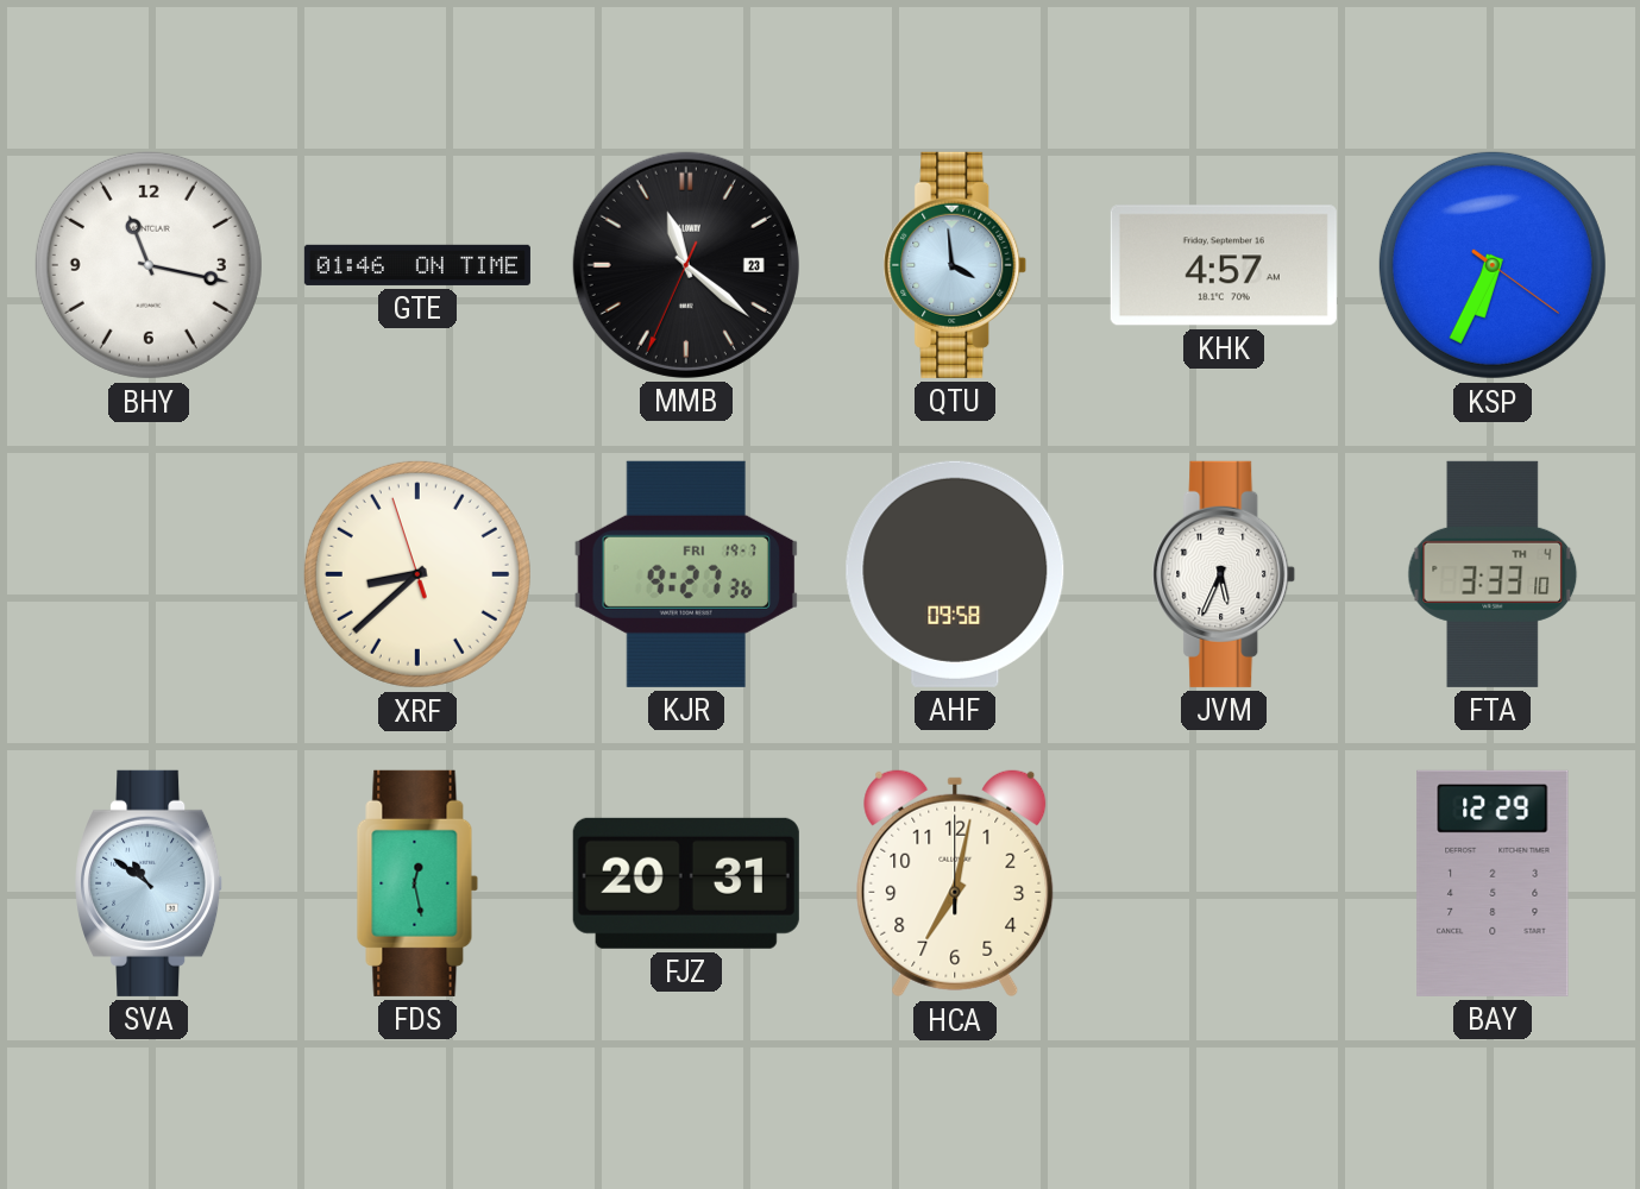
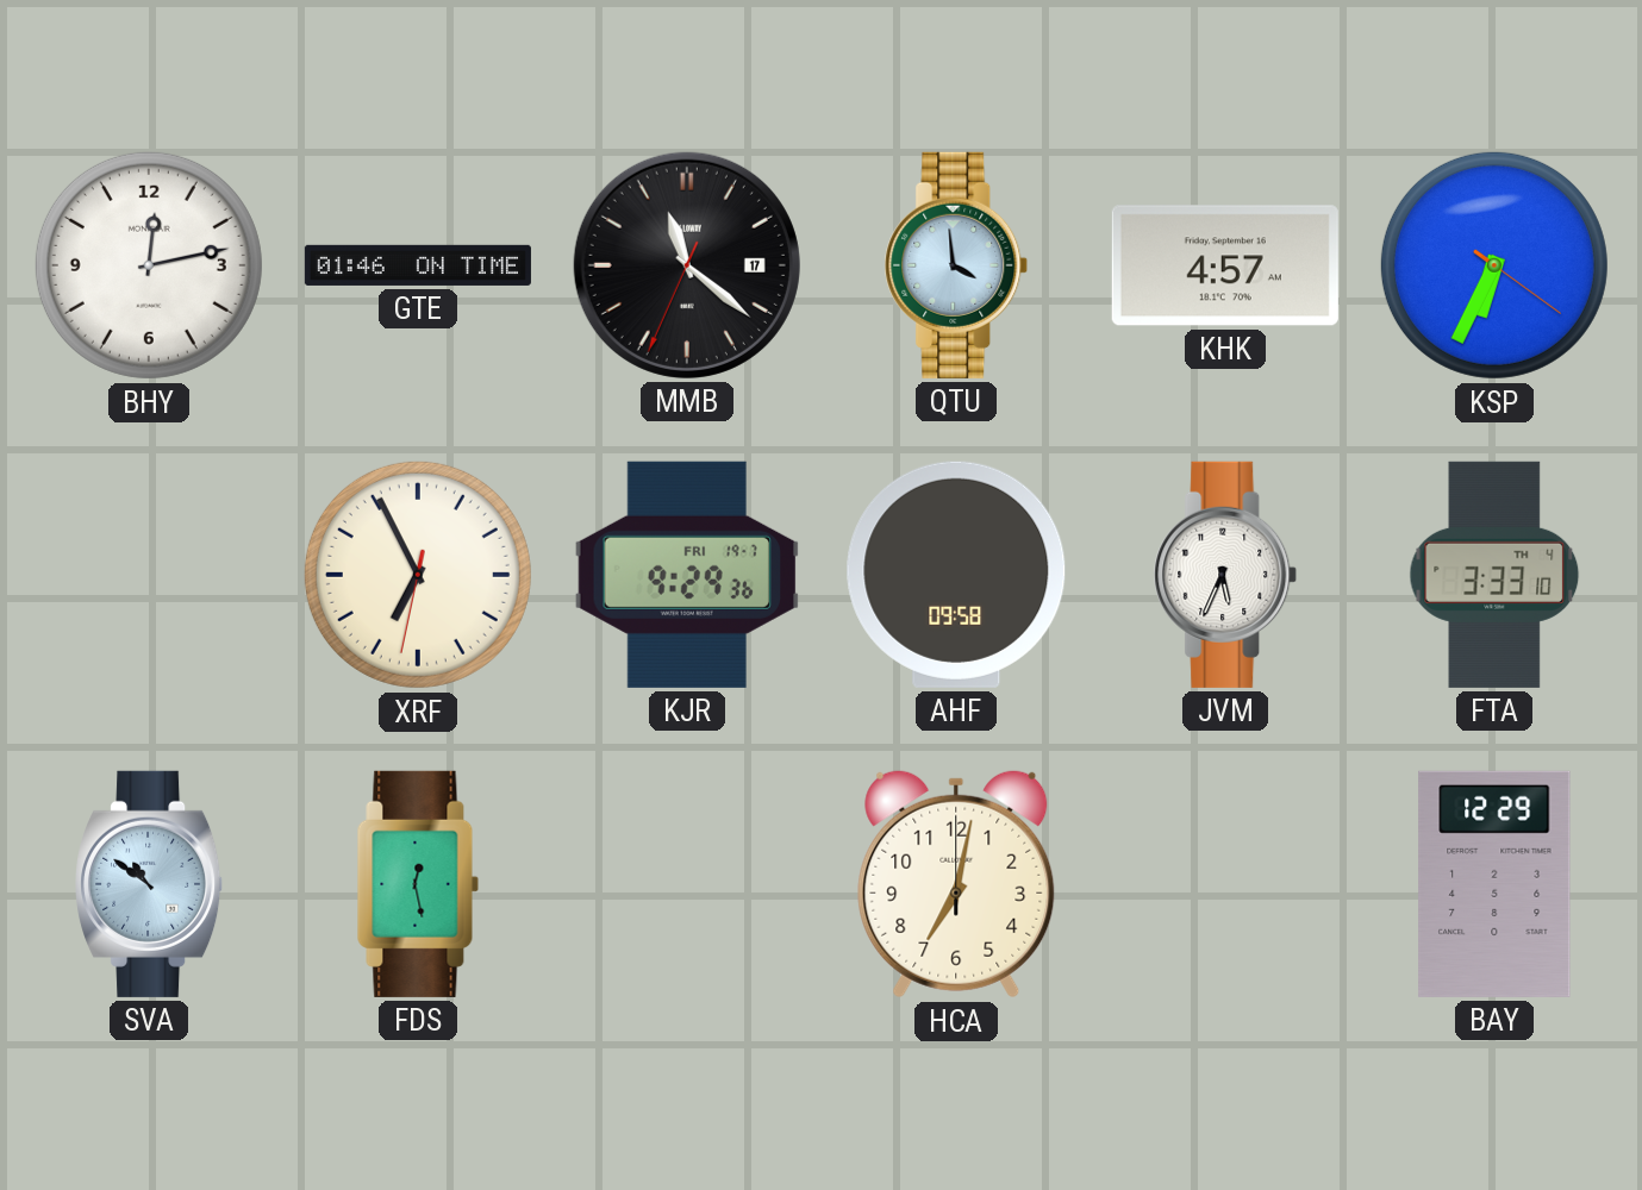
BHY: 11:17 -> 12:13
MMB date: 23 -> 17
XRF: 8:37 -> 6:55
KJR: 9:27 -> 9:29
FJZ: 20:31 -> none
